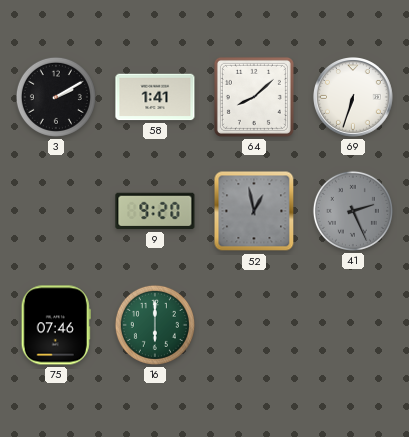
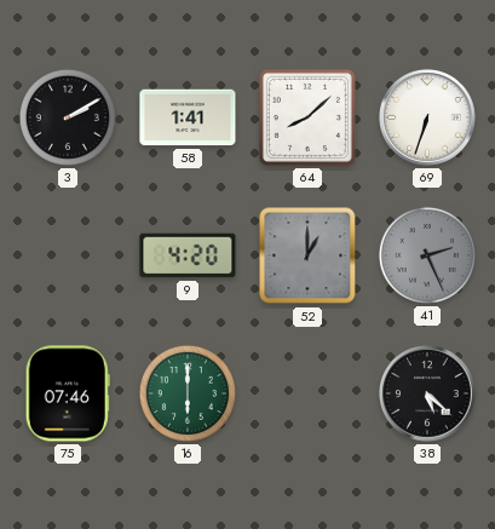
9: 9:20 -> 4:20
52: 12:58 -> 1:00
38: none -> 5:22
